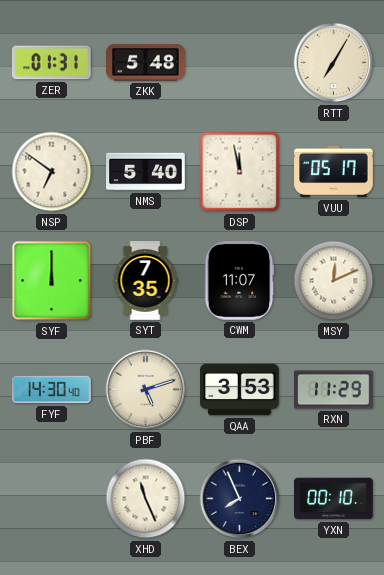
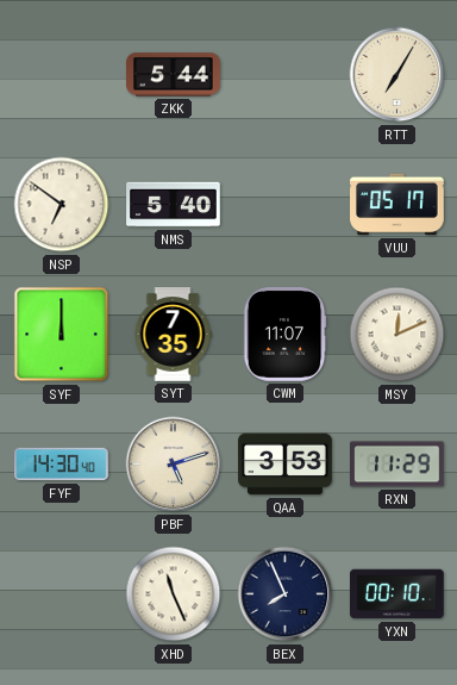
ZER: 01:31 -> none
ZKK: 5:48 -> 5:44
DSP: 11:58 -> none
